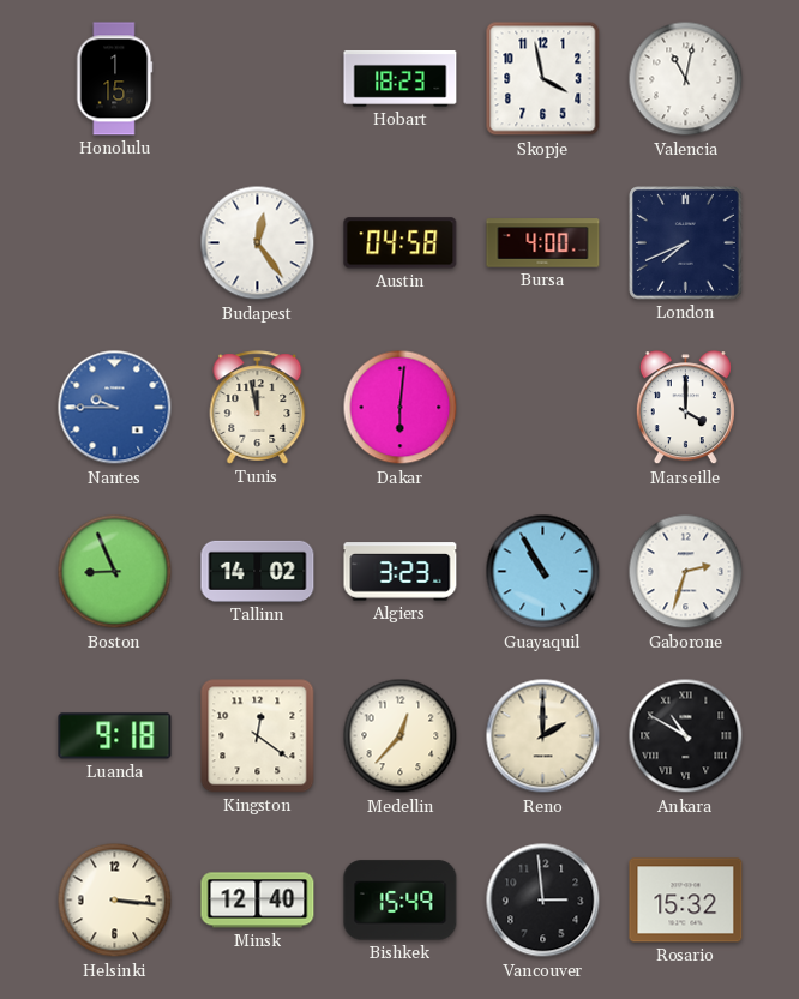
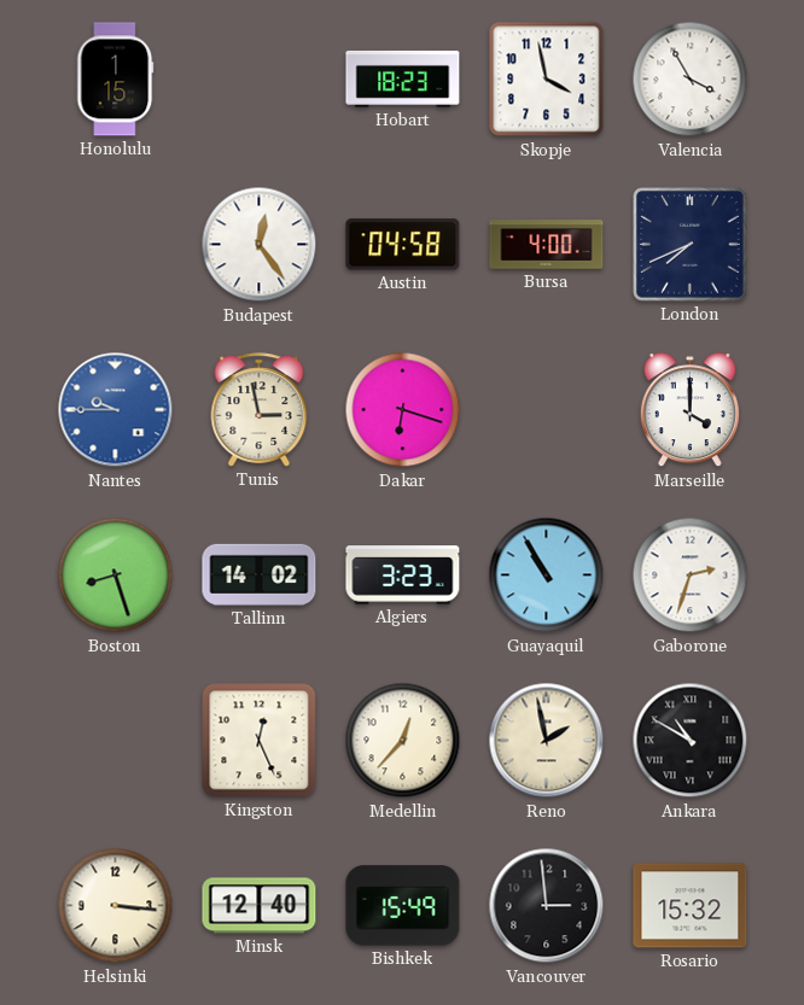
Valencia: 11:02 -> 3:55
Tunis: 11:58 -> 2:58
Dakar: 6:01 -> 6:18
Boston: 8:56 -> 8:27
Luanda: 9:18 -> none
Kingston: 12:21 -> 12:26
Reno: 2:00 -> 1:58
